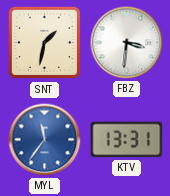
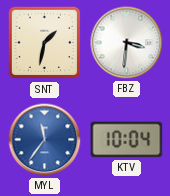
KTV: 13:31 -> 10:04
